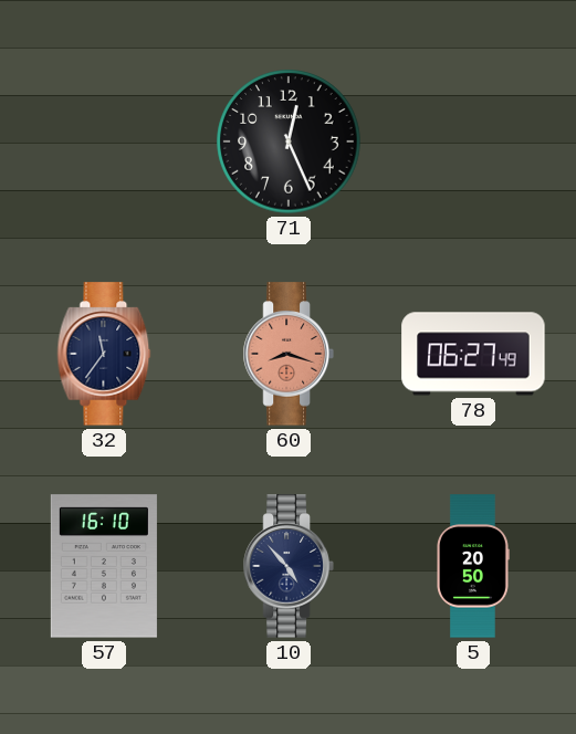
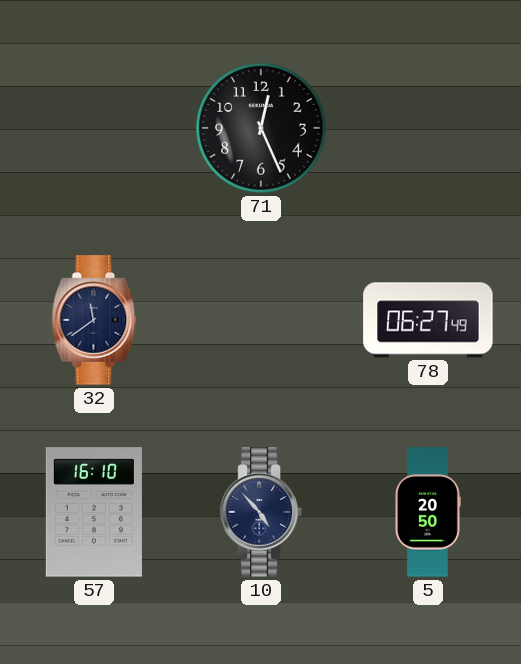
32: 11:36 -> 11:39
60: 8:18 -> none
